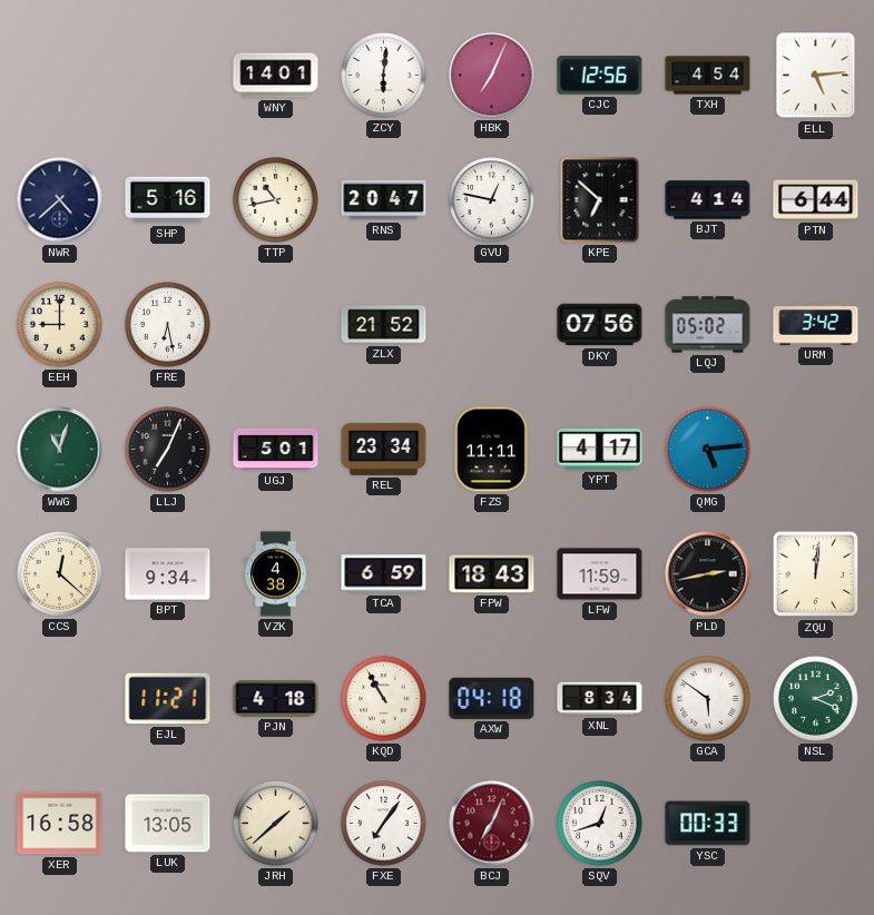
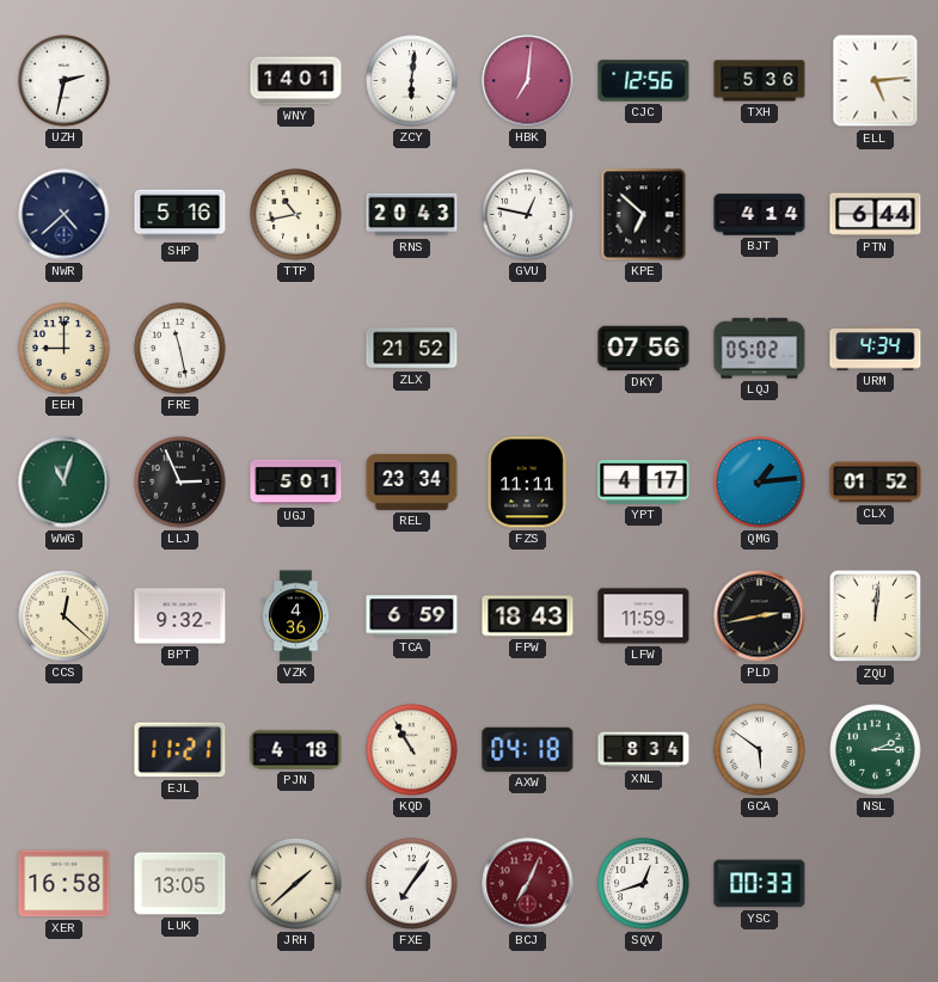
UZH: none -> 2:32
HBK: 7:04 -> 7:01
TXH: 4:54 -> 5:36
RNS: 20:47 -> 20:43
FRE: 6:28 -> 11:28
URM: 3:42 -> 4:34
LLJ: 7:04 -> 2:56
QMG: 5:14 -> 1:14
CLX: none -> 01:52
BPT: 9:34 -> 9:32
VZK: 4:38 -> 4:36
NSL: 2:19 -> 2:15
